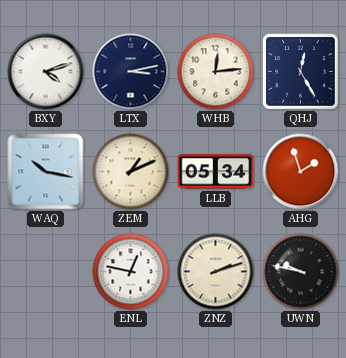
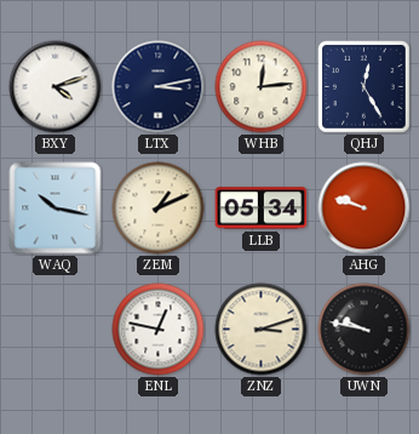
AHG: 1:57 -> 9:48
ZNZ: 2:12 -> 3:12
